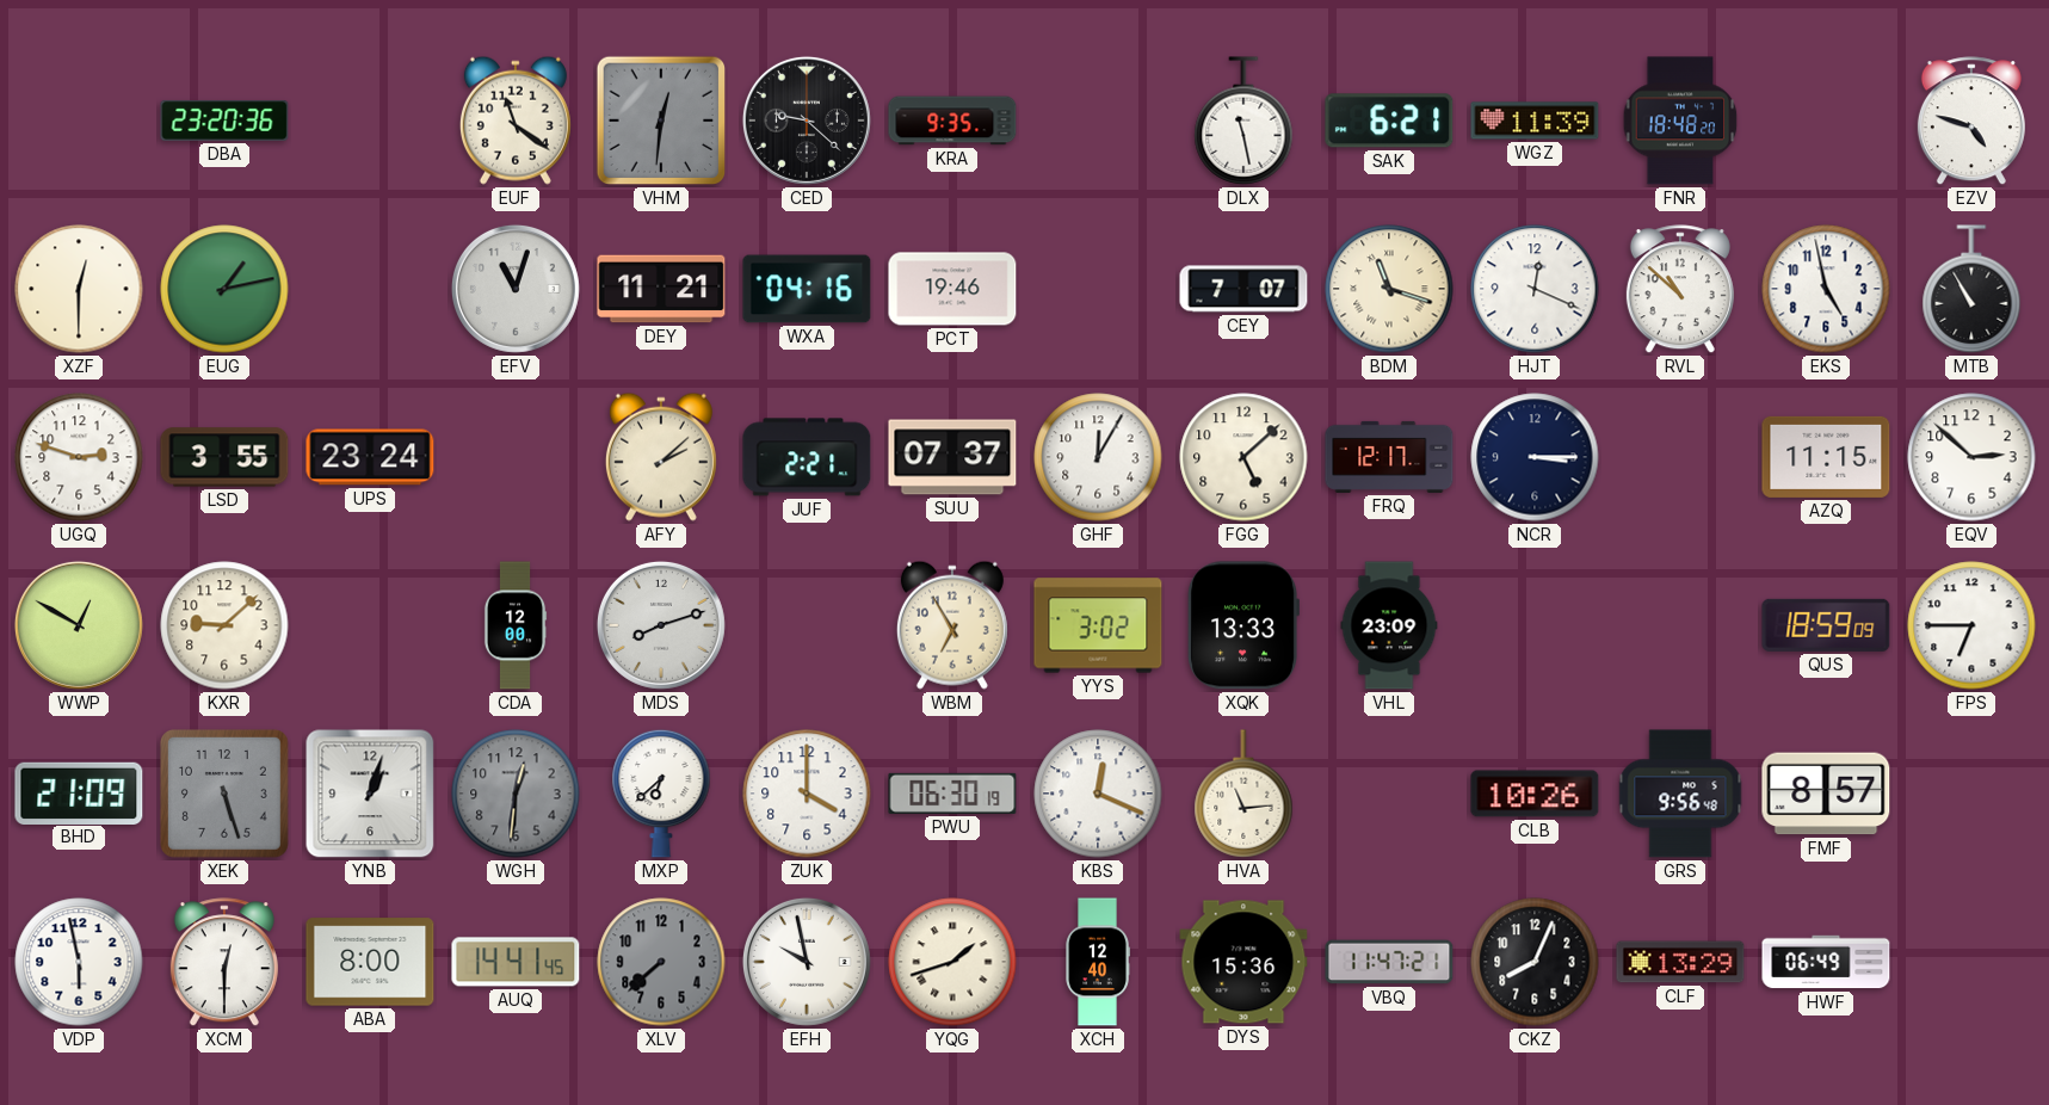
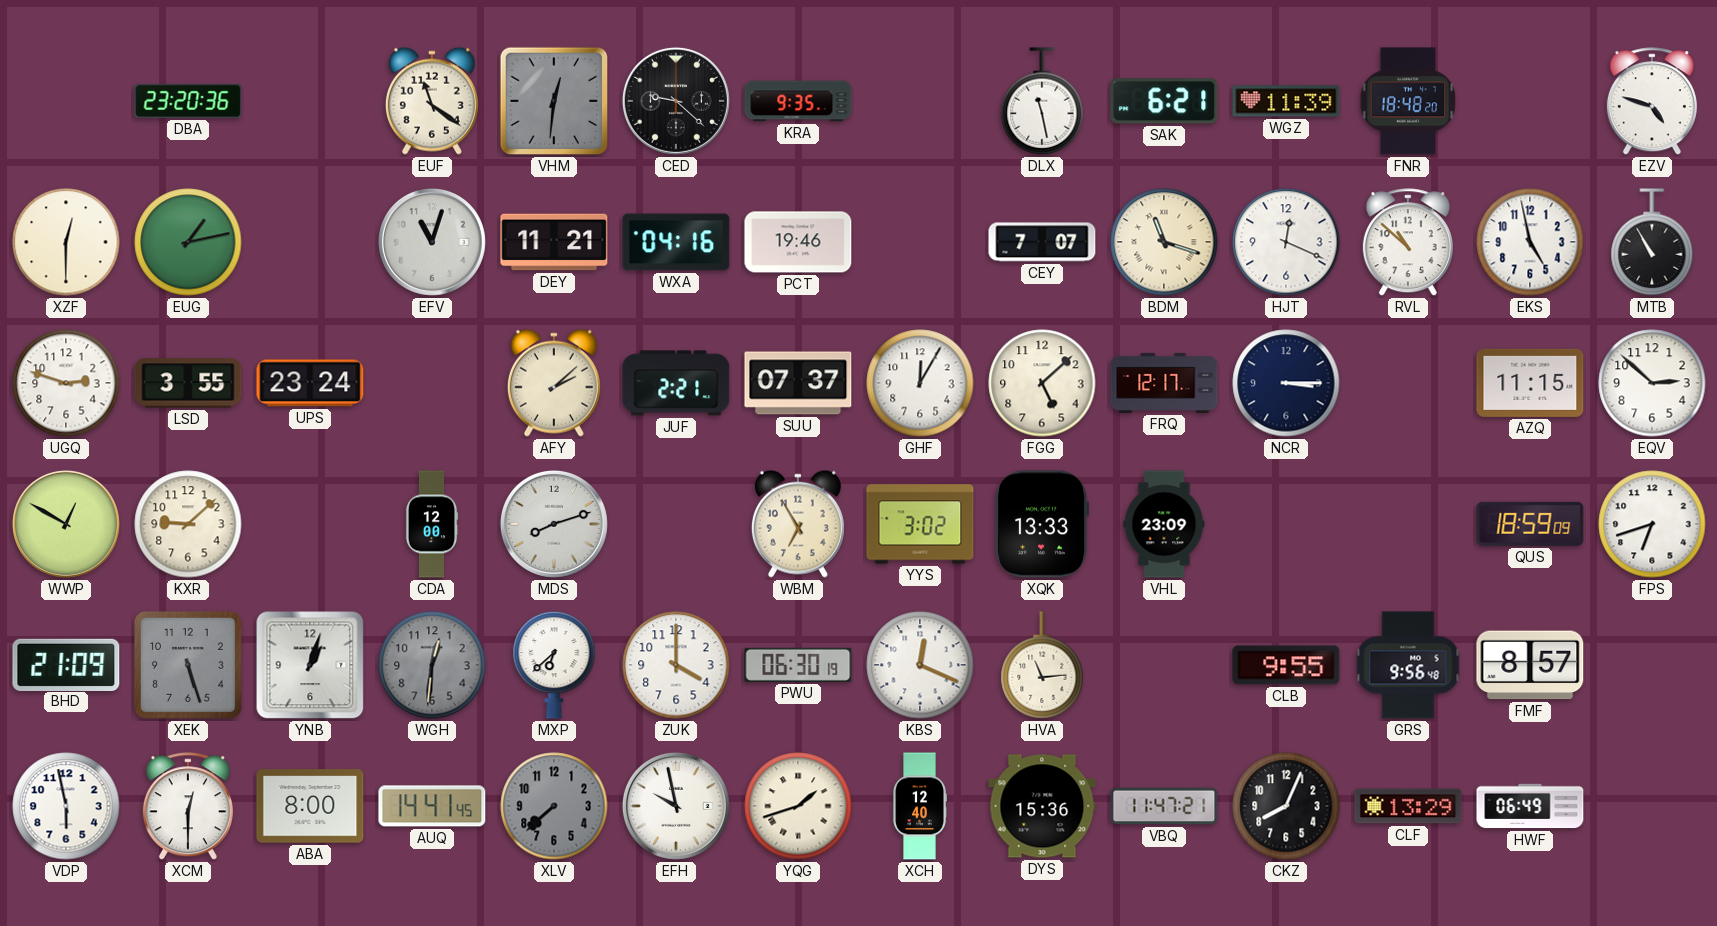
FPS: 6:45 -> 6:42
CLB: 10:26 -> 9:55
